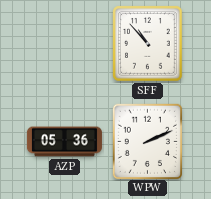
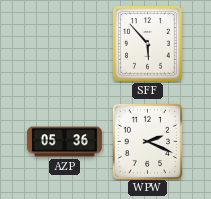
SFF: 10:53 -> 5:53
WPW: 2:11 -> 2:19
